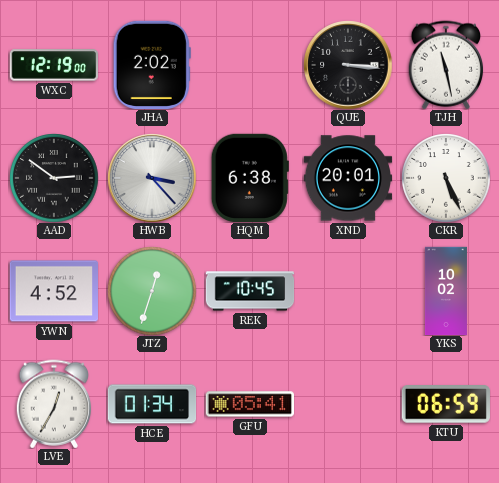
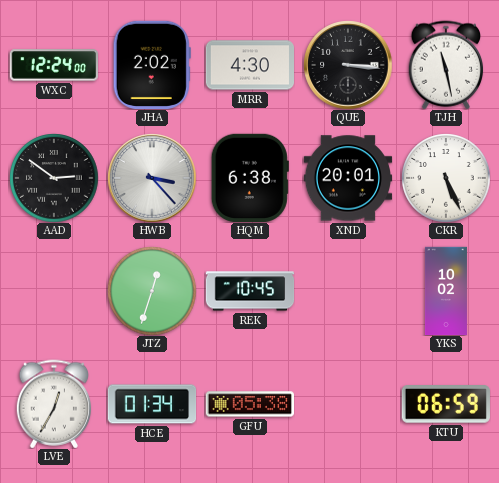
WXC: 12:19 -> 12:24
MRR: none -> 4:30
YWN: 4:52 -> none
GFU: 05:41 -> 05:38
